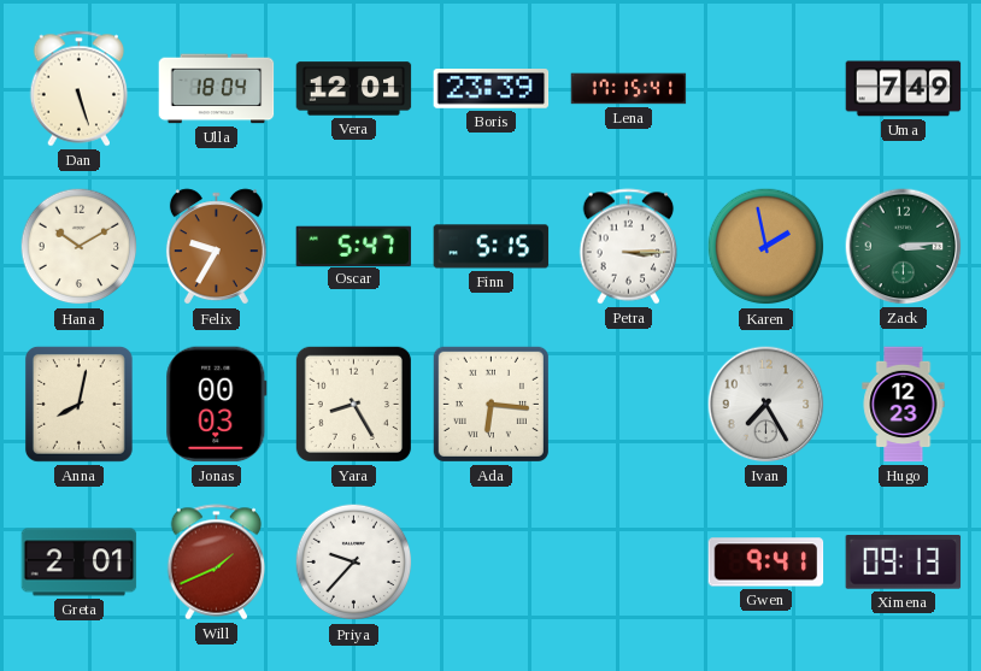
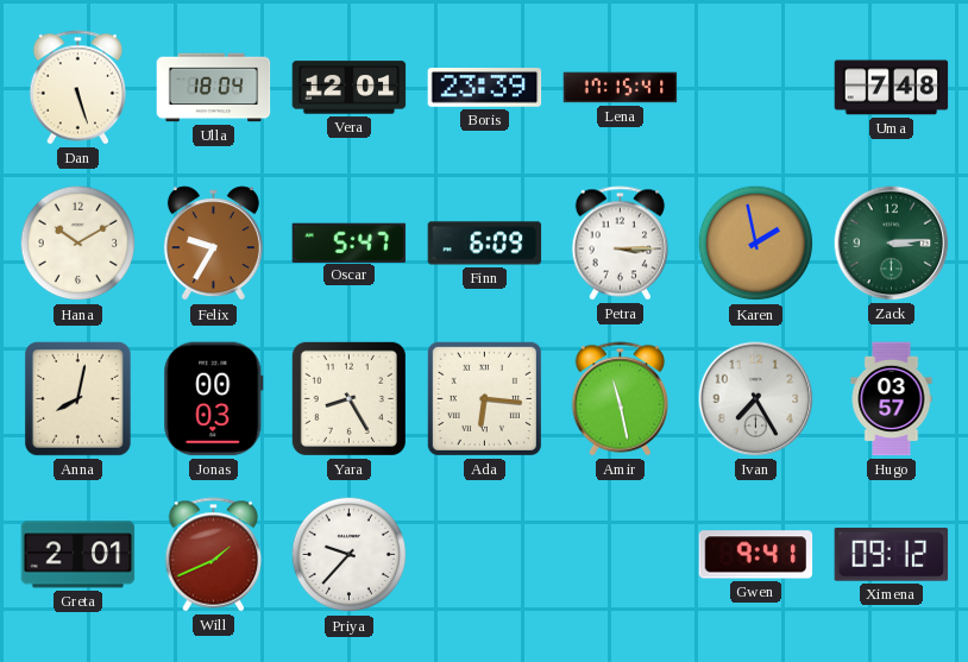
Uma: 7:49 -> 7:48
Finn: 5:15 -> 6:09
Amir: none -> 11:28
Hugo: 12:23 -> 03:57
Ximena: 09:13 -> 09:12
